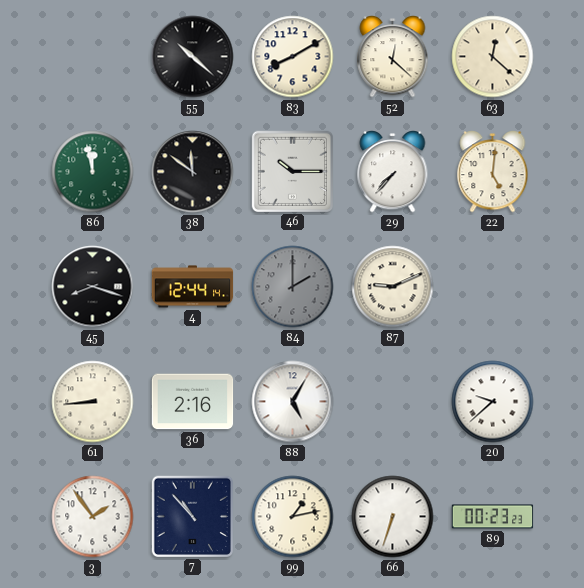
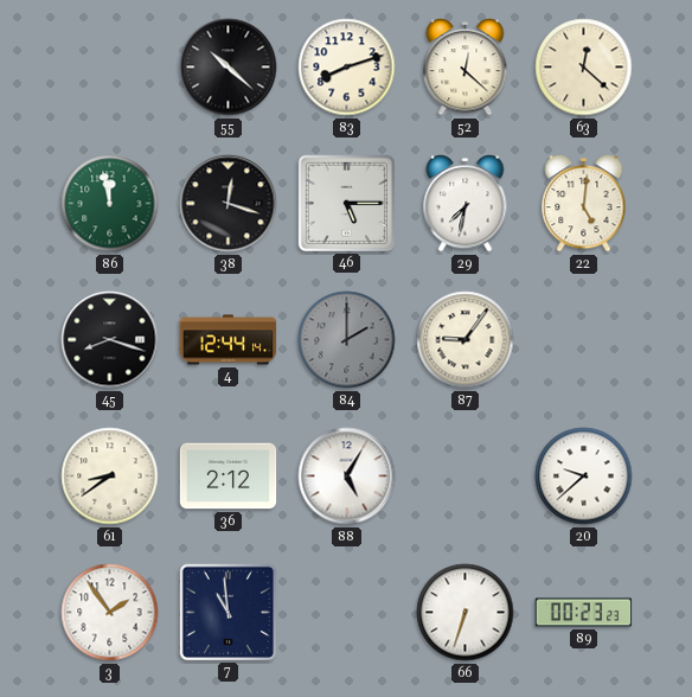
83: 8:10 -> 8:12
38: 11:51 -> 12:18
46: 10:15 -> 5:15
29: 7:37 -> 7:32
87: 9:11 -> 9:06
61: 8:44 -> 8:39
36: 2:16 -> 2:12
7: 10:53 -> 10:59
99: 1:13 -> none
